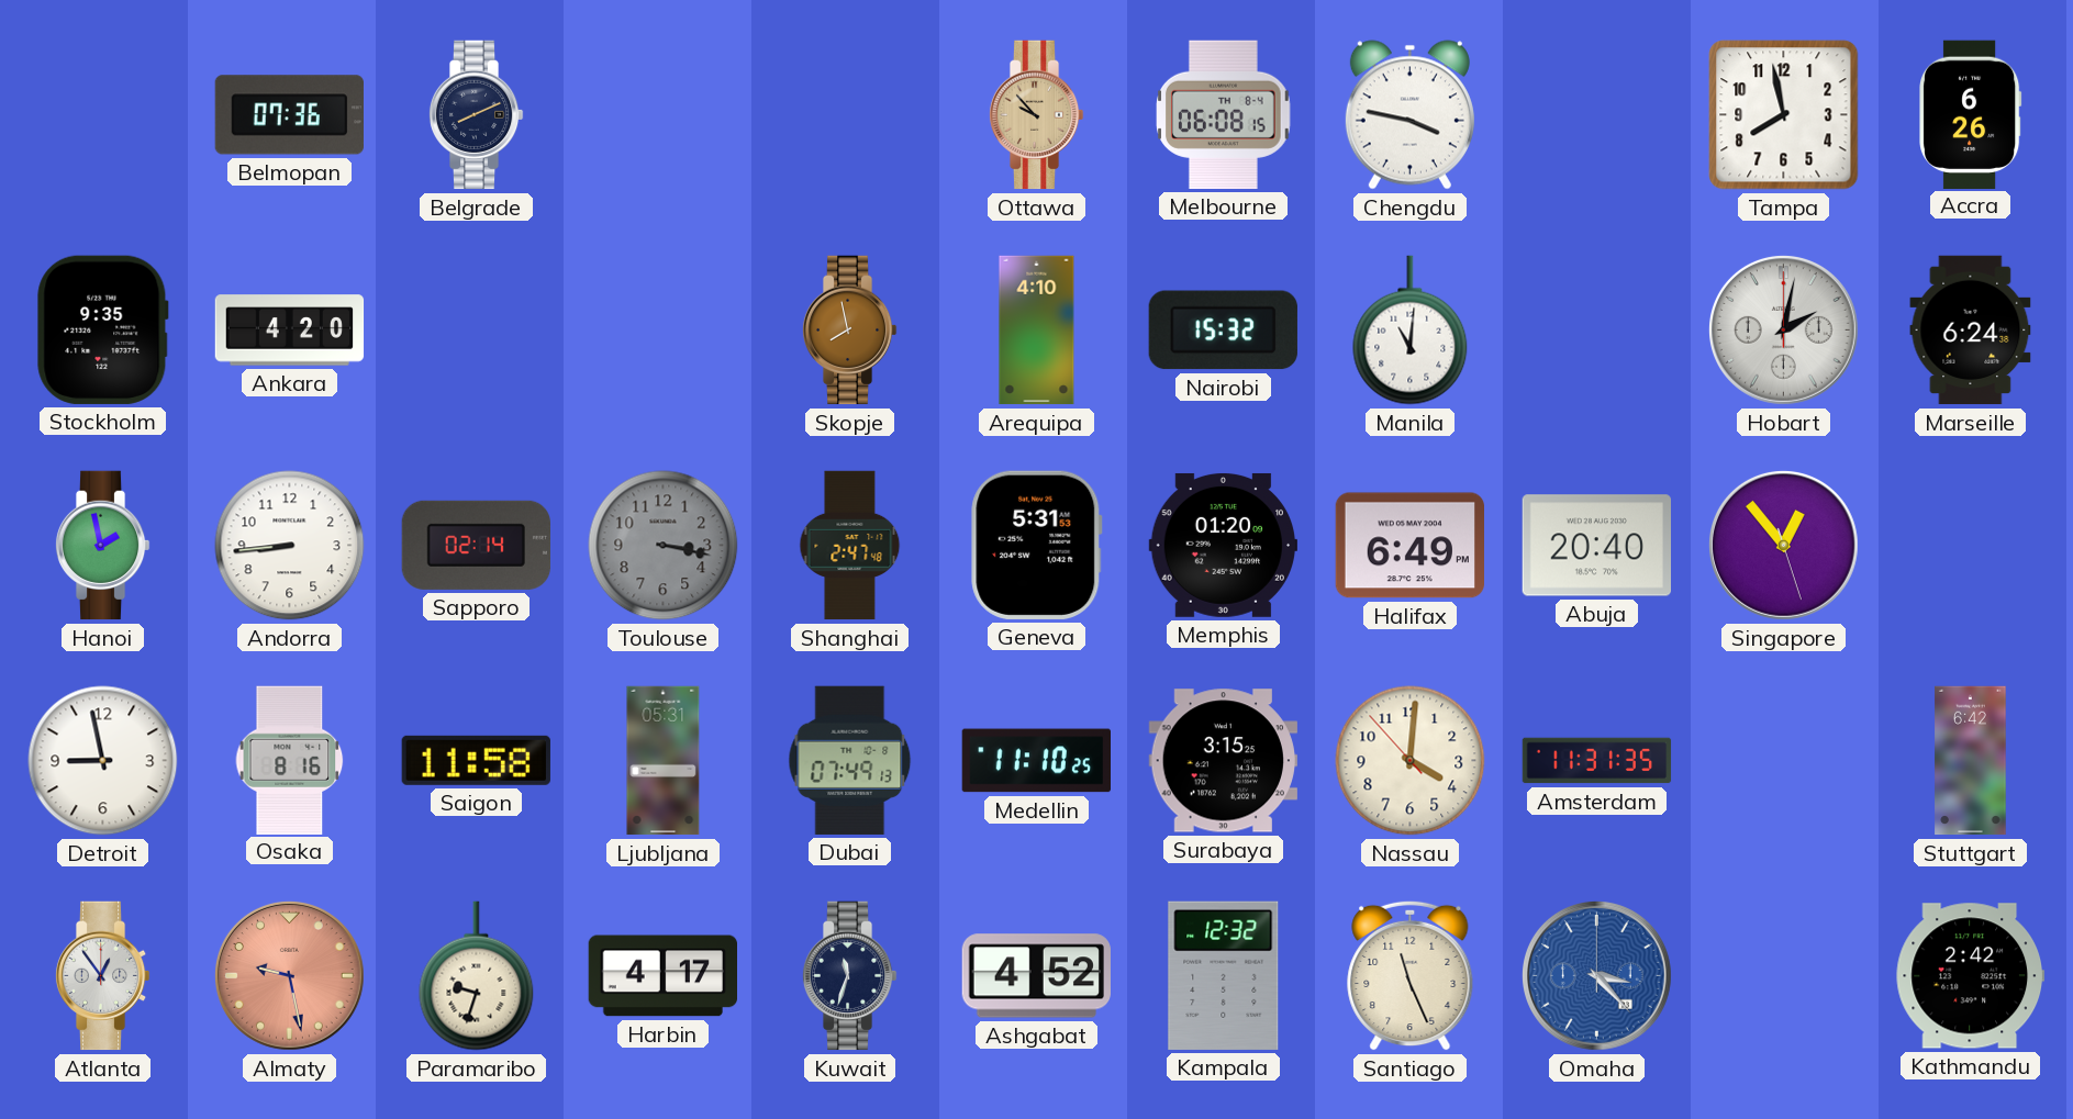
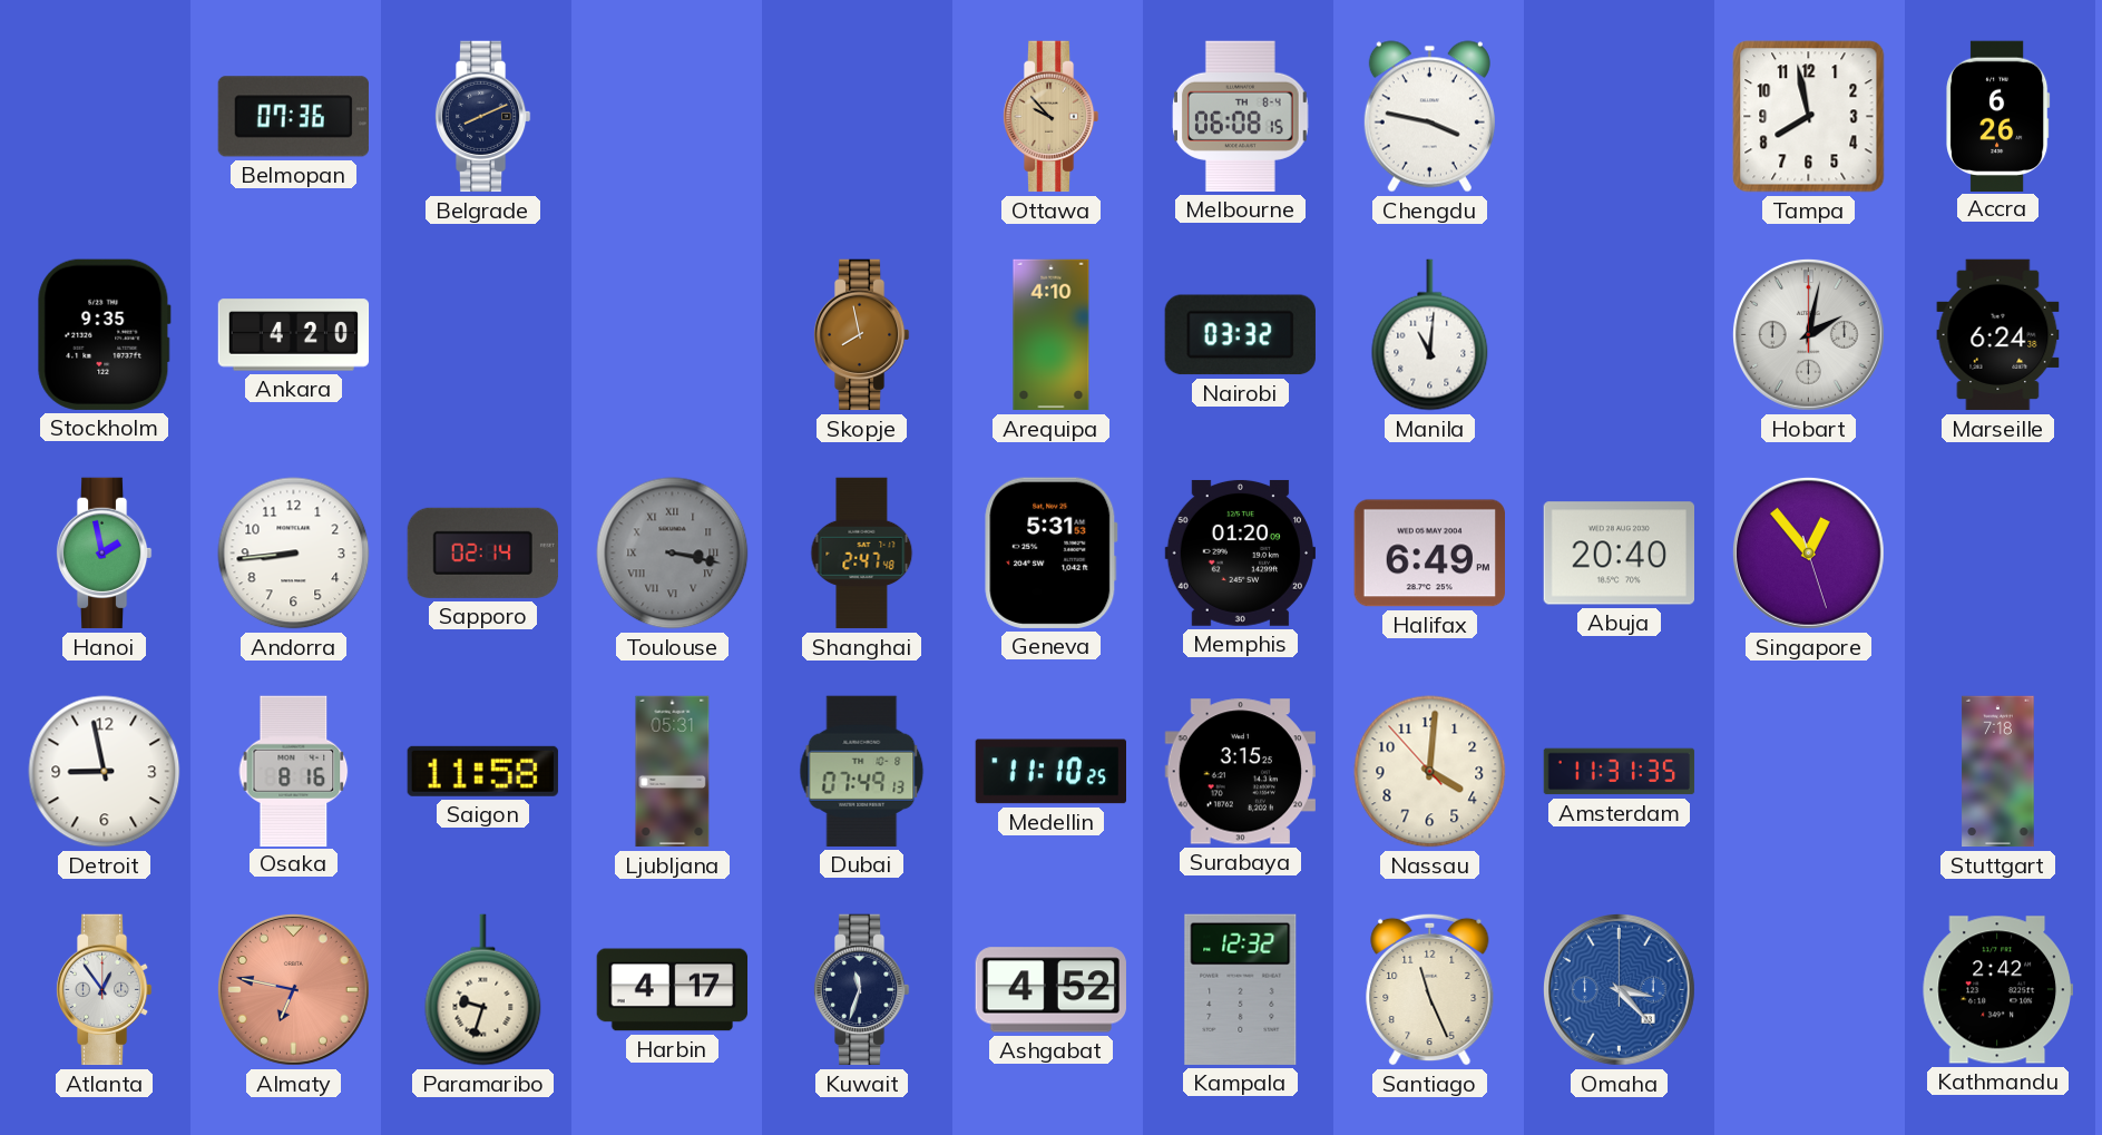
Nairobi: 15:32 -> 03:32
Toulouse numerals: Arabic -> Roman
Stuttgart: 6:42 -> 7:18
Almaty: 9:28 -> 6:47
